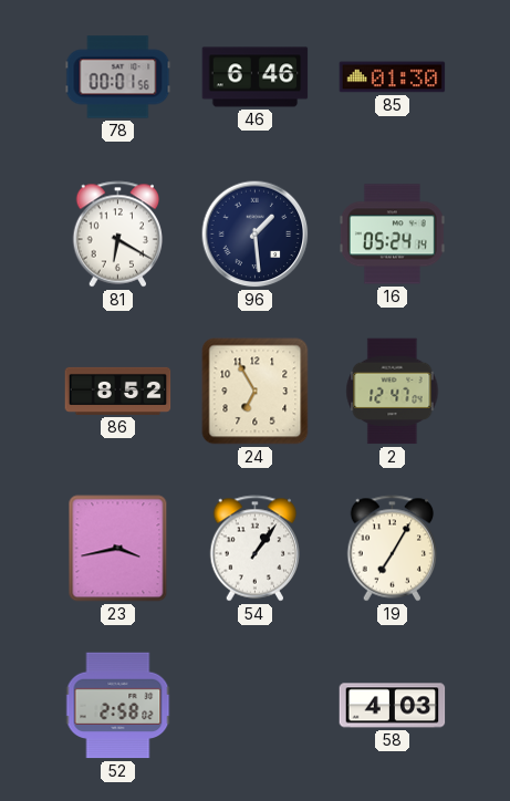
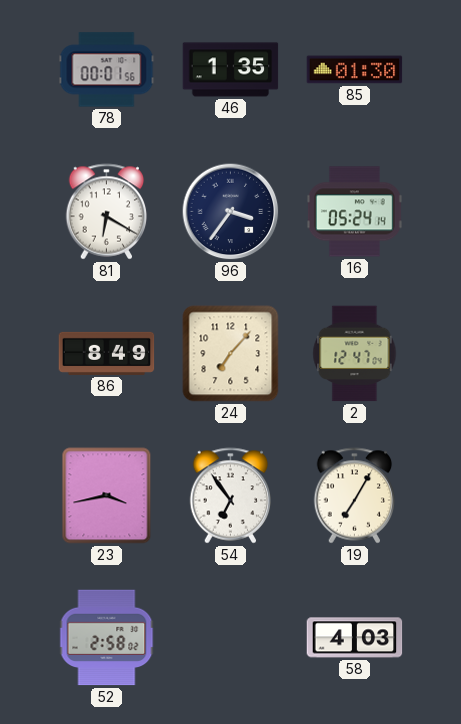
46: 6:46 -> 1:35
96: 1:29 -> 3:36
86: 8:52 -> 8:49
24: 6:55 -> 7:07
54: 1:06 -> 6:54
